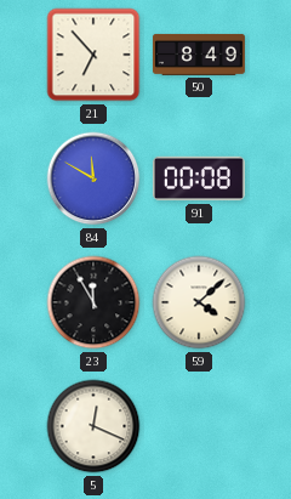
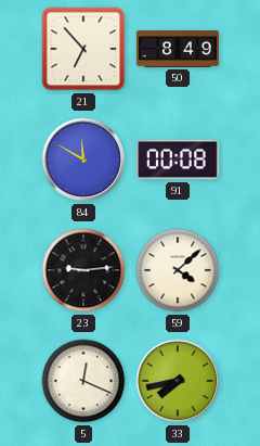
23: 11:55 -> 9:14
33: none -> 7:43
